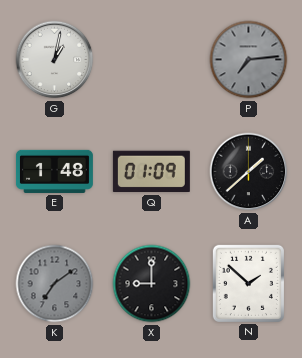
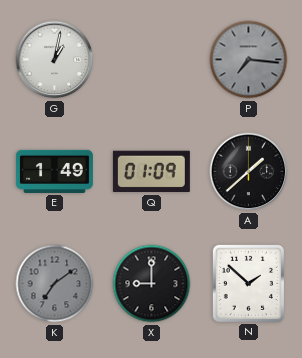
P: 7:14 -> 7:16
E: 1:48 -> 1:49
